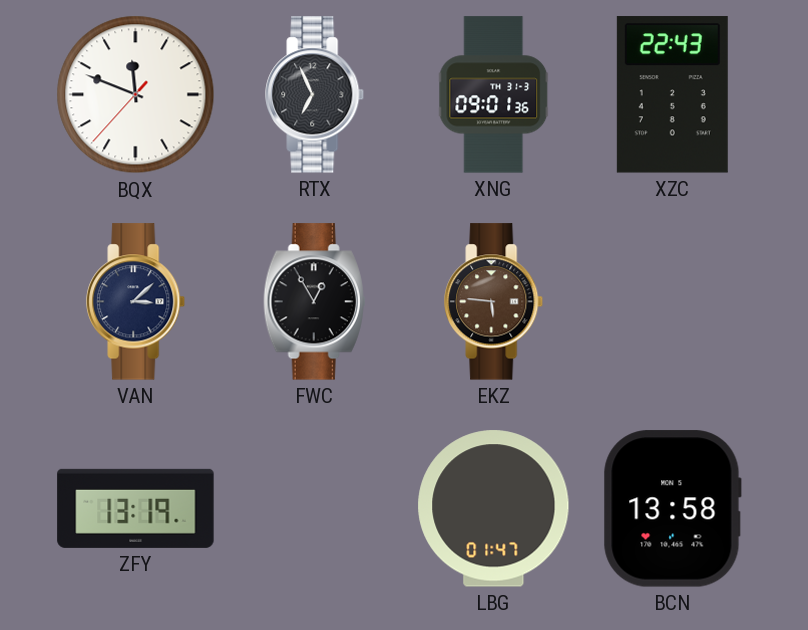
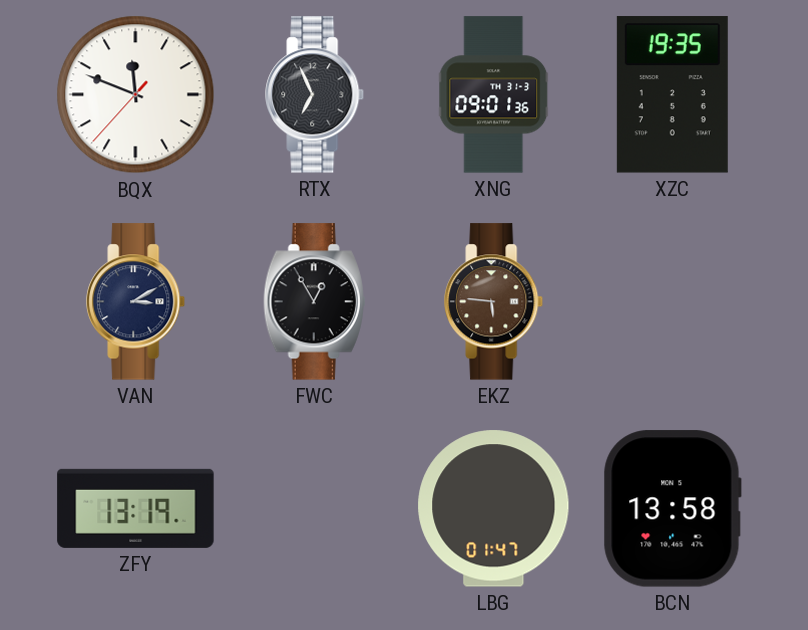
XZC: 22:43 -> 19:35
VAN: 3:08 -> 3:10
